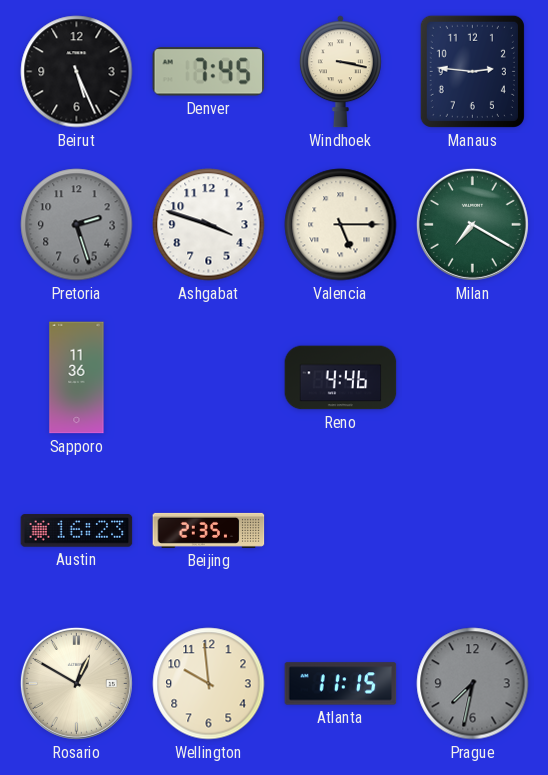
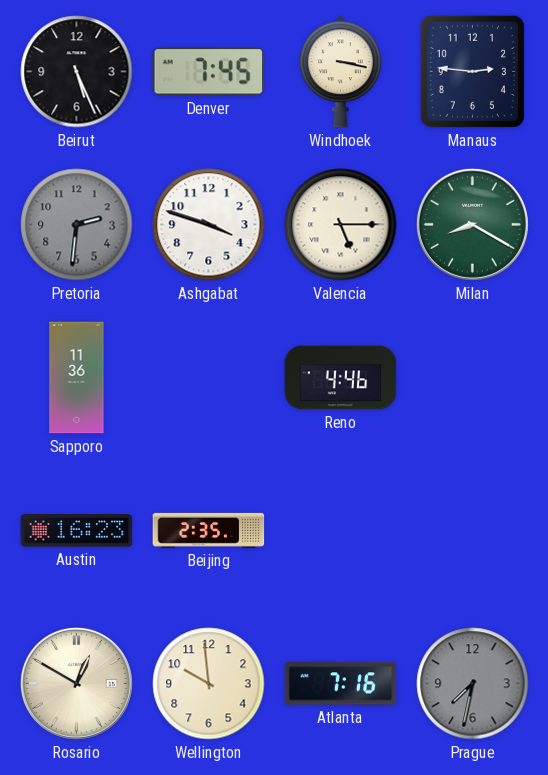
Pretoria: 2:27 -> 2:31
Milan: 7:20 -> 8:20
Atlanta: 11:15 -> 7:16
